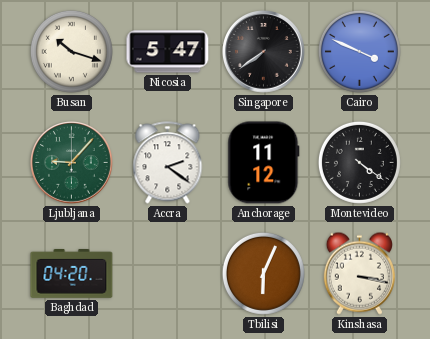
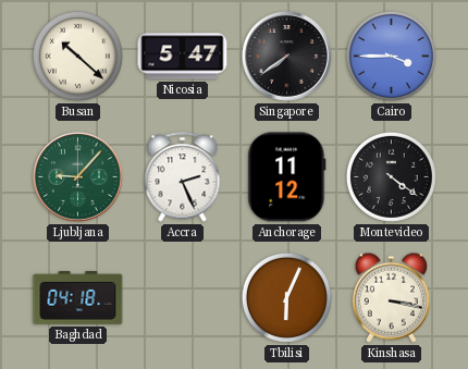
Busan: 10:18 -> 10:22
Cairo: 3:49 -> 3:45
Accra: 2:21 -> 2:26
Baghdad: 04:20 -> 04:18
